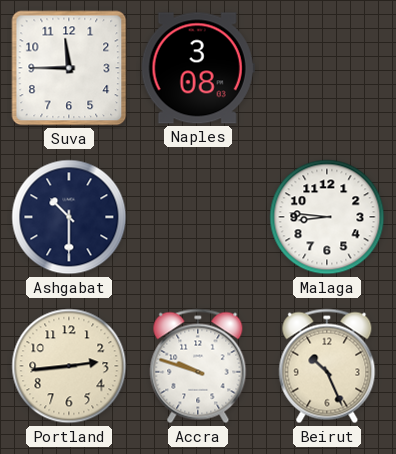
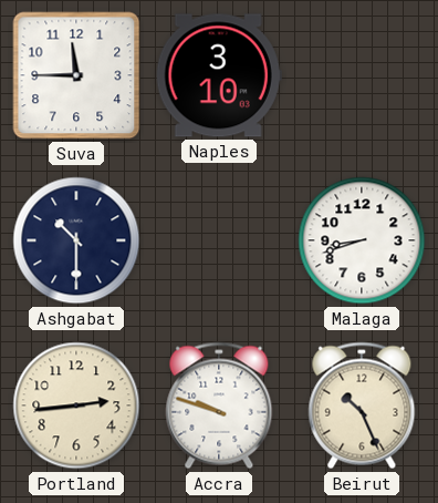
Naples: 3:08 -> 3:10
Malaga: 8:46 -> 8:42
